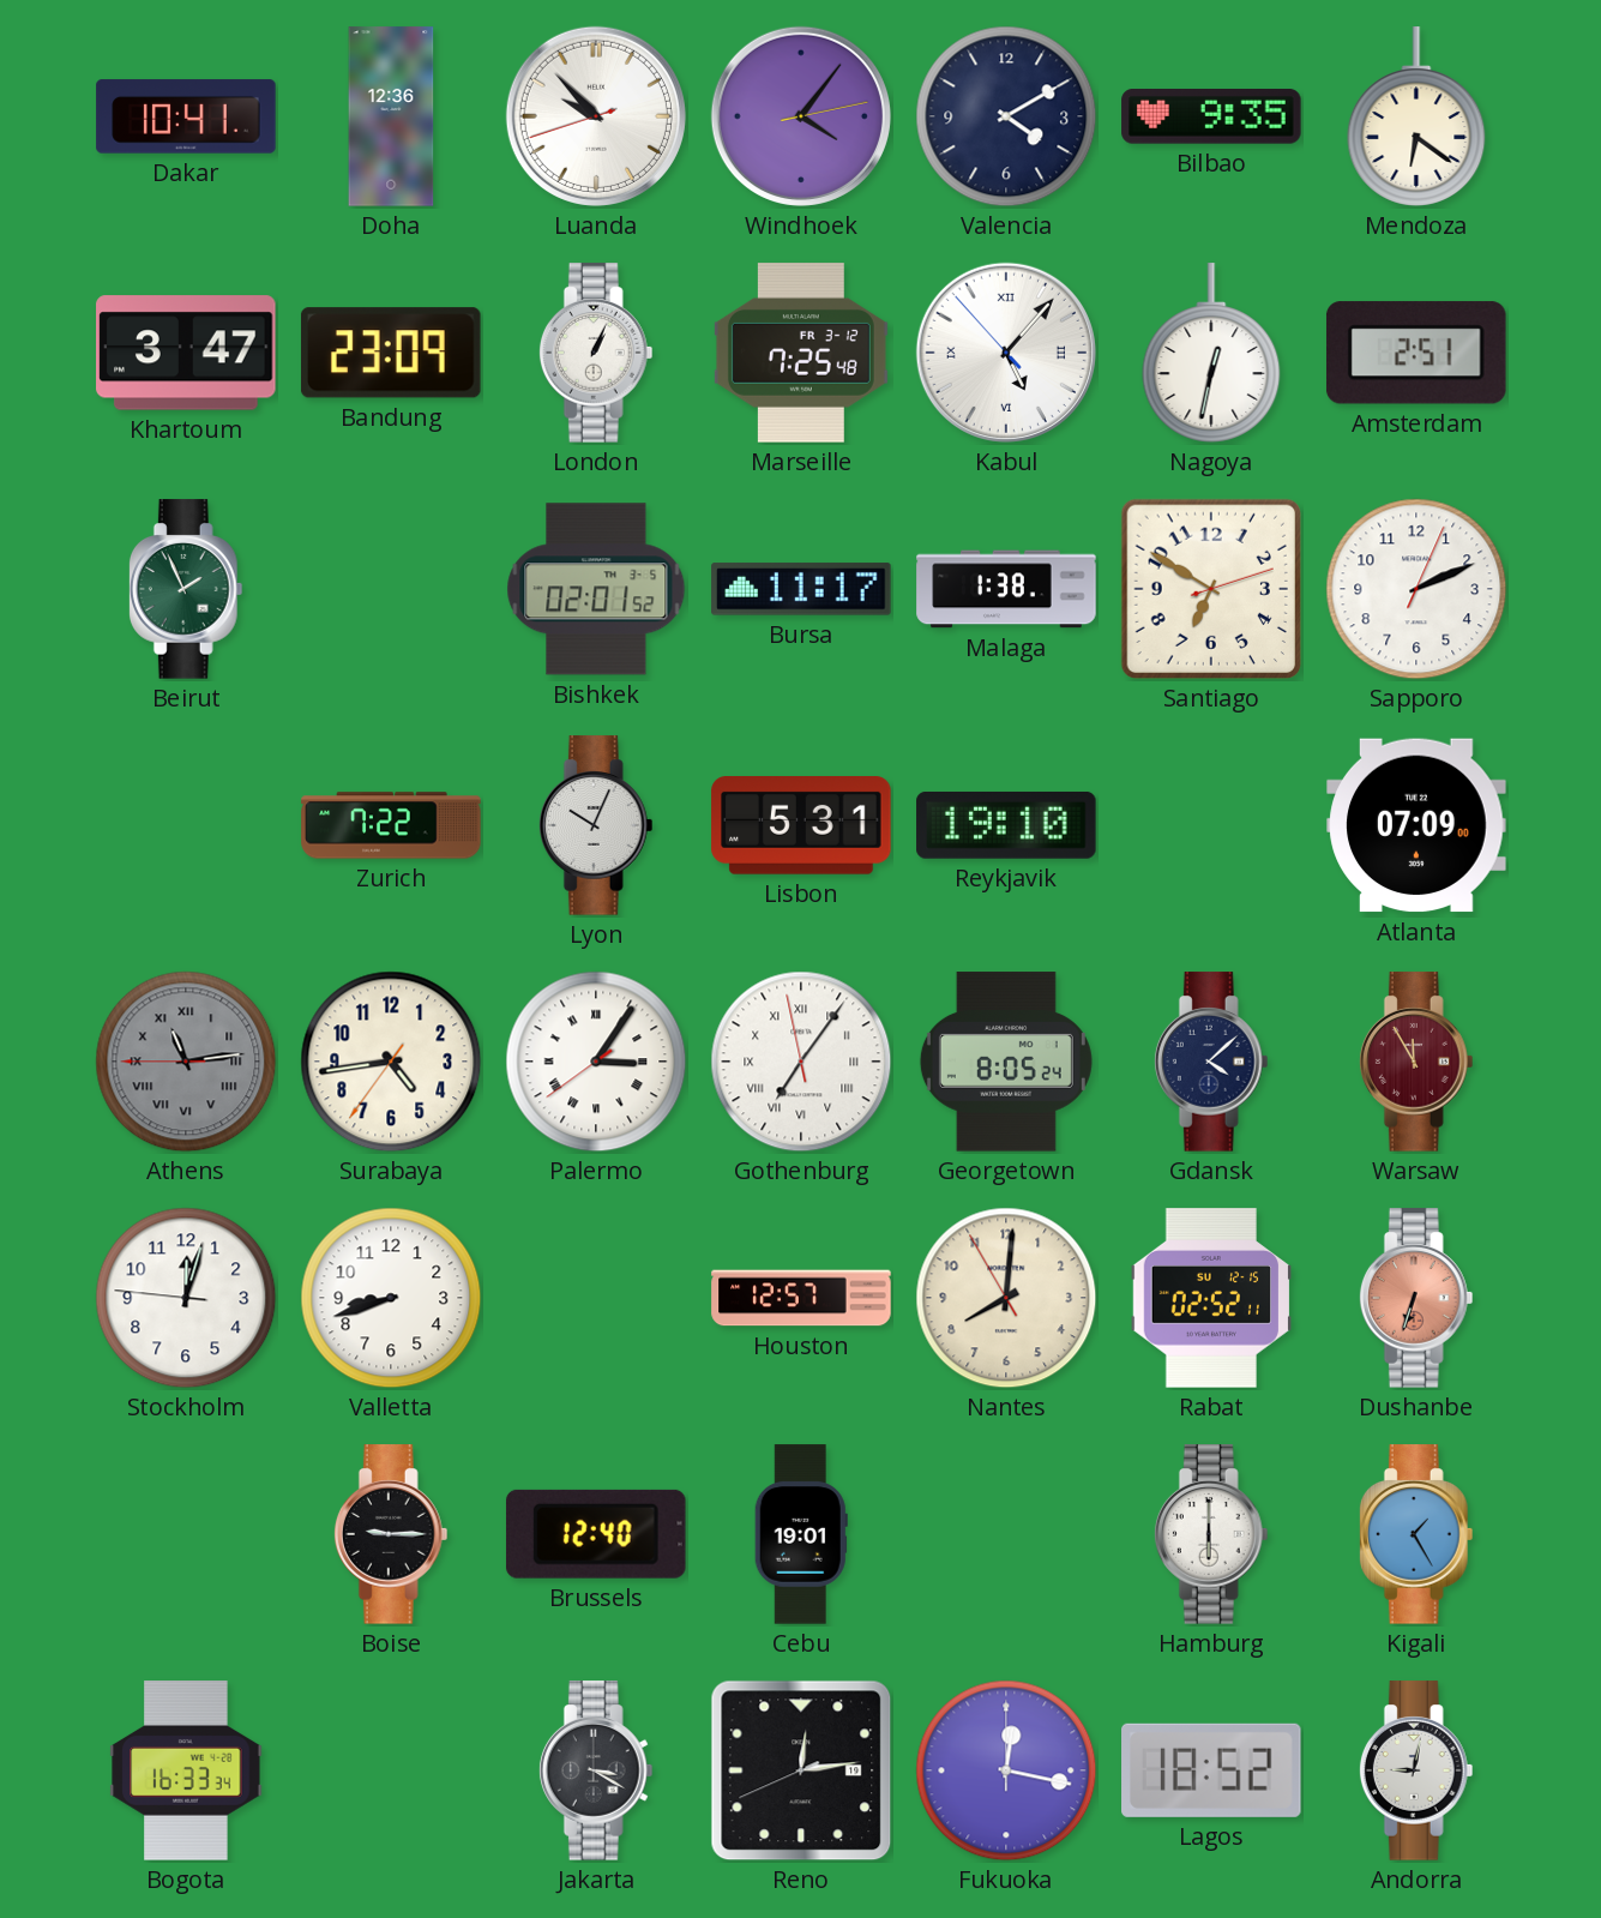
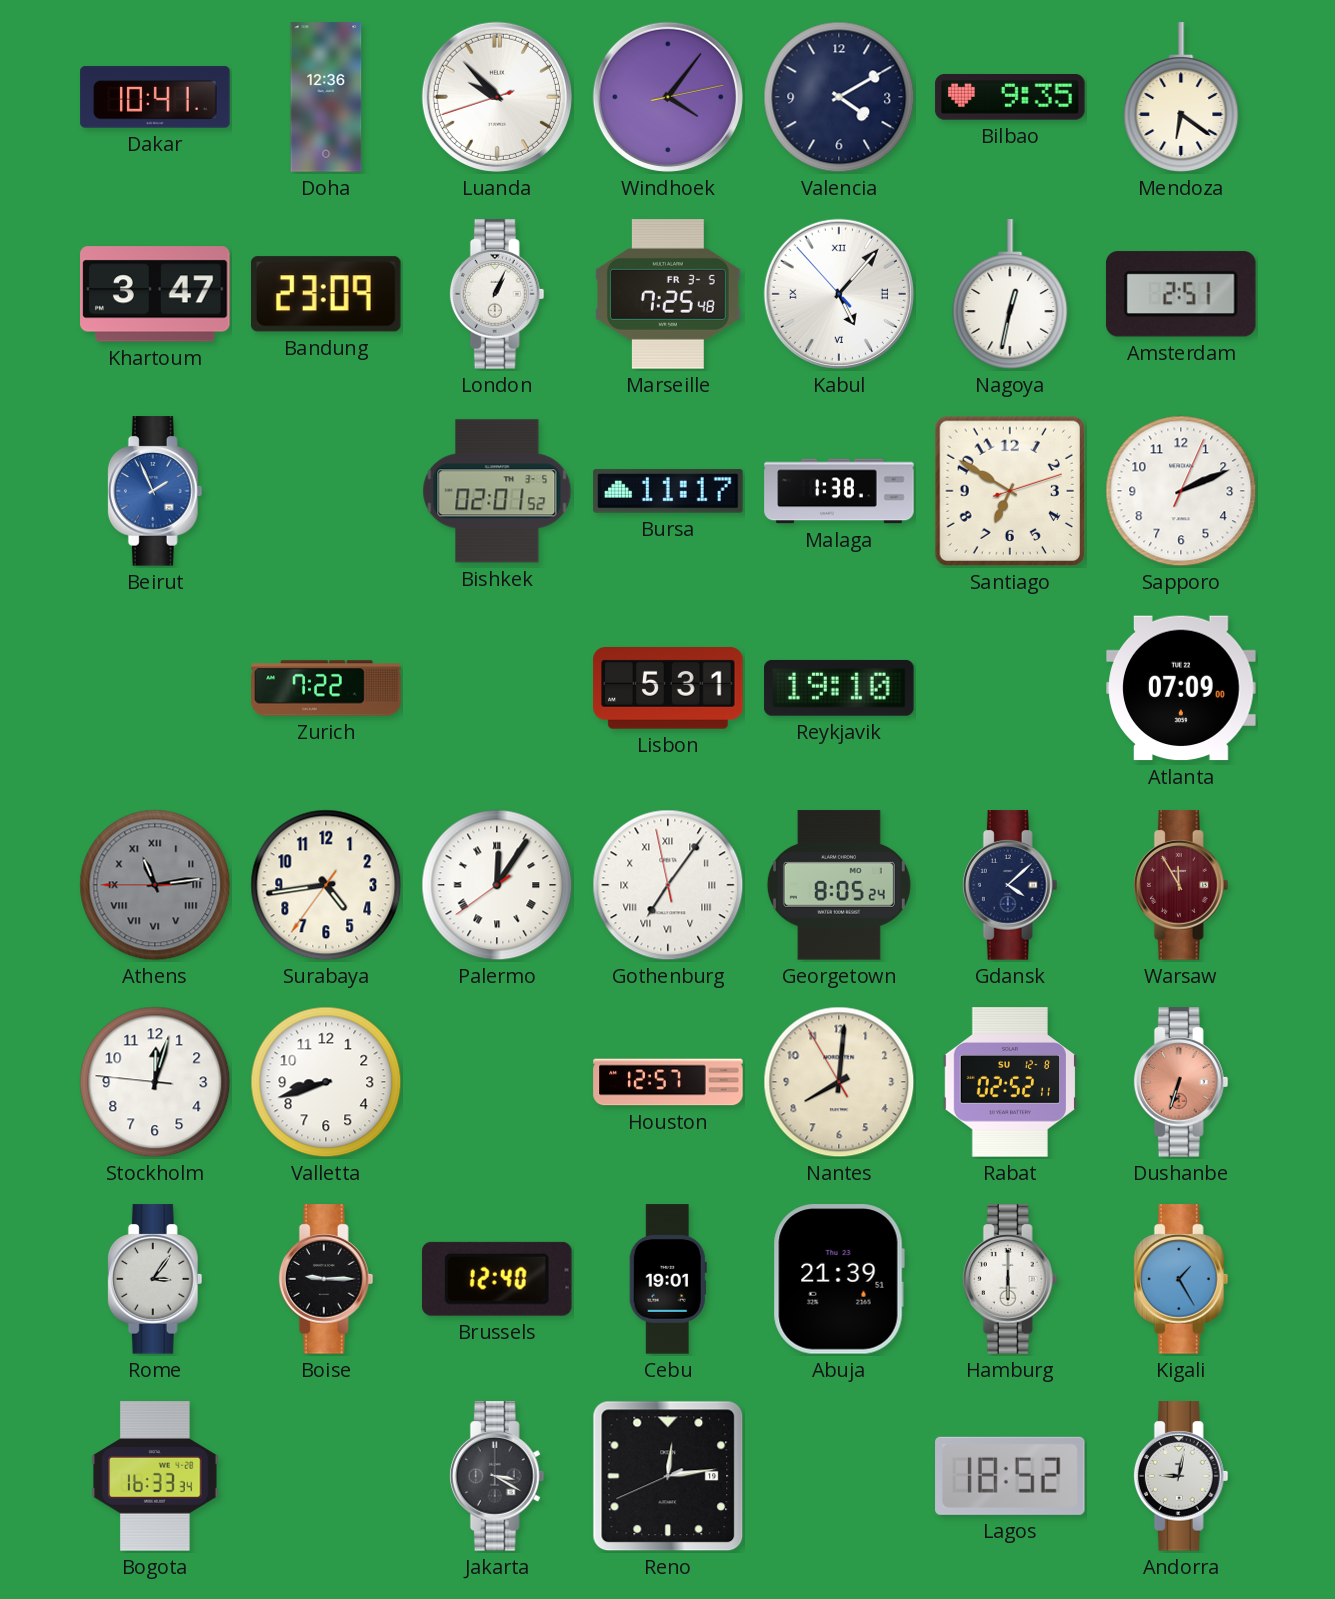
Marseille date: FR 3-12 -> FR 3-5
Beirut dial: green -> blue
Lyon: 10:04 -> none
Palermo: 3:05 -> 12:05
Rabat date: SU 12-15 -> SU 12-8
Rome: none -> 3:06
Abuja: none -> 21:39
Fukuoka: 12:17 -> none
